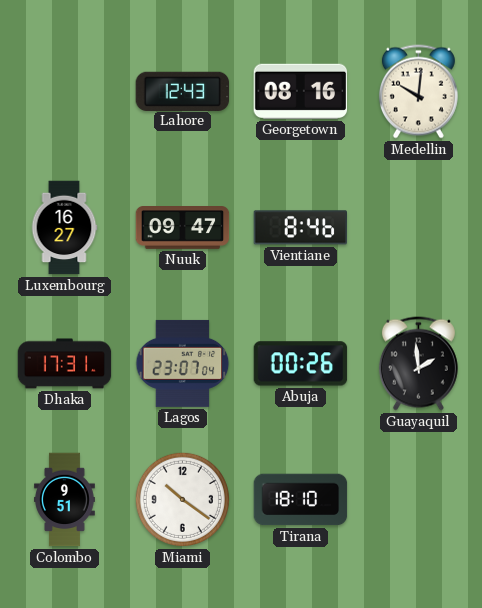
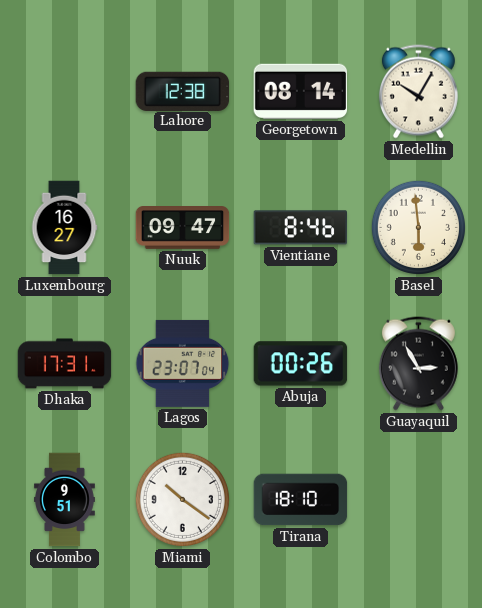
Lahore: 12:43 -> 12:38
Georgetown: 08:16 -> 08:14
Medellin: 10:01 -> 10:05
Basel: none -> 5:59
Guayaquil: 1:59 -> 2:55
